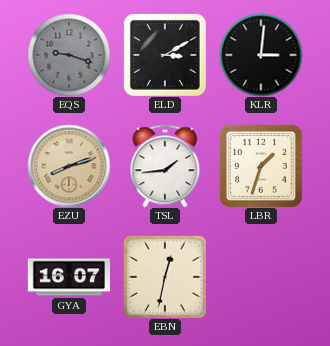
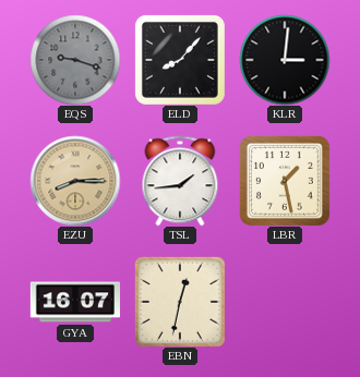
ELD: 3:10 -> 8:07
EZU: 8:12 -> 8:15
LBR: 1:33 -> 1:28
